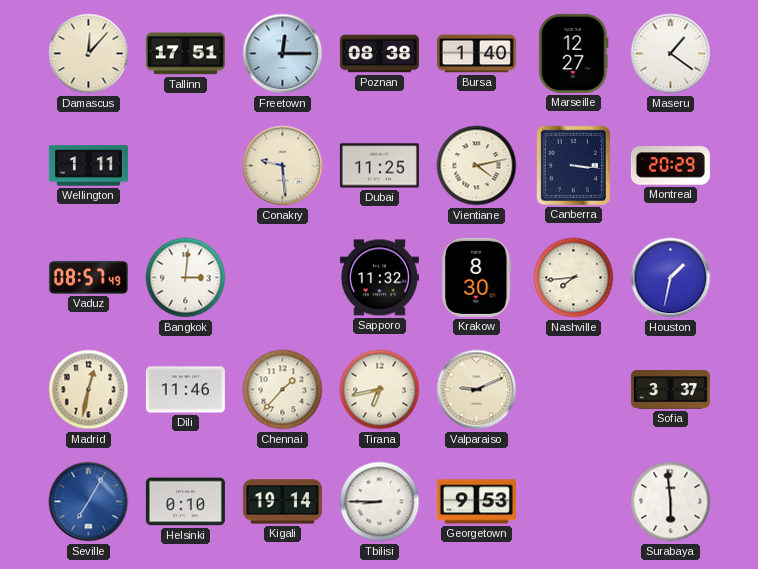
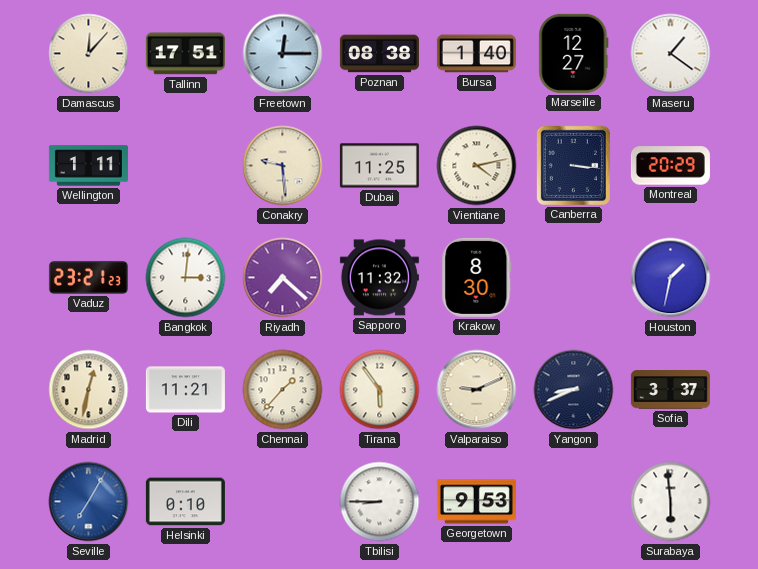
Vaduz: 08:57 -> 23:21
Riyadh: none -> 7:22
Nashville: 7:44 -> none
Dili: 11:46 -> 11:21
Tirana: 6:43 -> 5:54
Yangon: none -> 8:41
Kigali: 19:14 -> none
